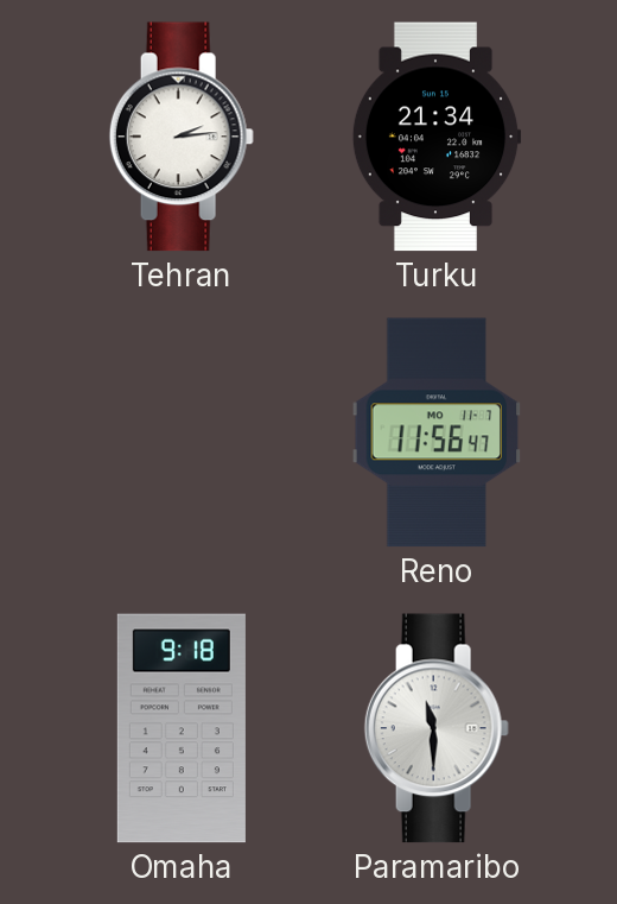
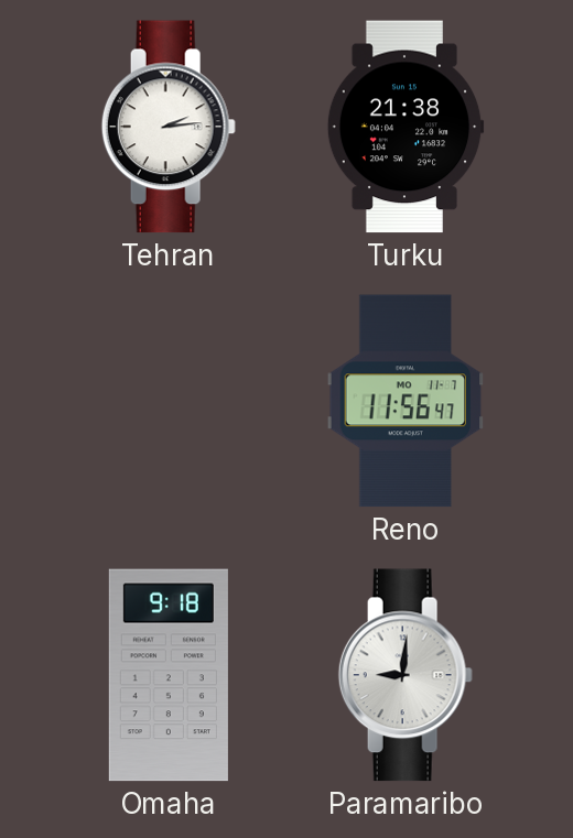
Turku: 21:34 -> 21:38
Paramaribo: 11:30 -> 9:01
